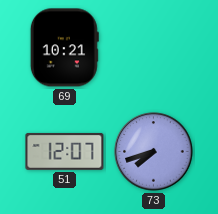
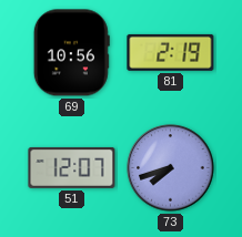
69: 10:21 -> 10:56
81: none -> 2:19
